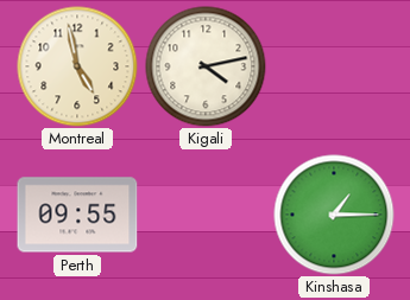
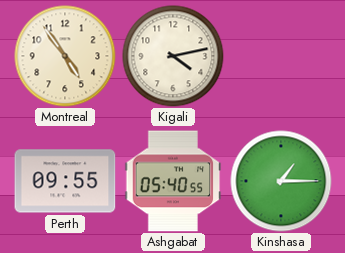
Montreal: 4:58 -> 4:54
Ashgabat: none -> 05:40
